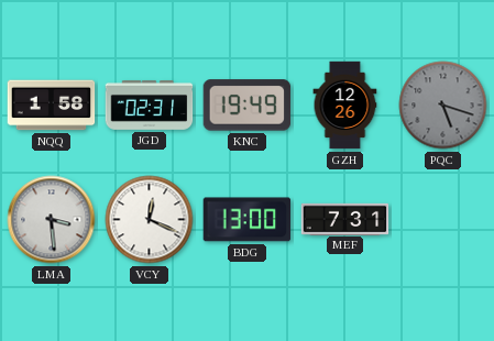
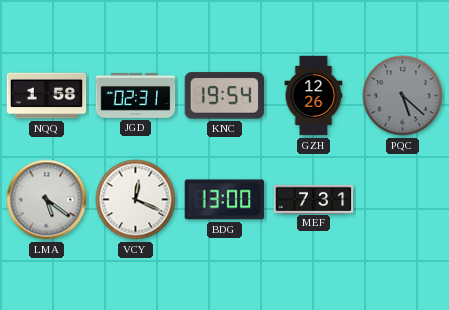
KNC: 19:49 -> 19:54
PQC: 5:18 -> 5:22
LMA: 3:29 -> 5:21
